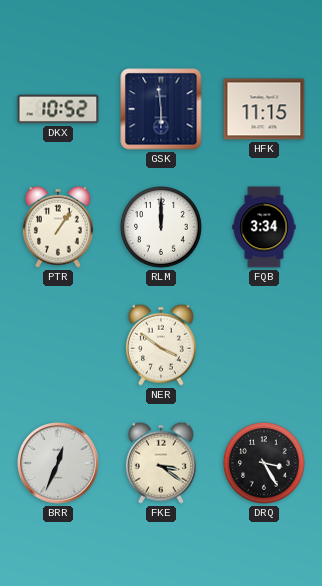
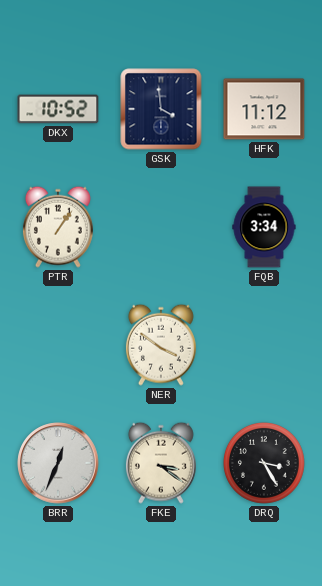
GSK: 5:59 -> 3:59
HFK: 11:15 -> 11:12
RLM: 12:00 -> none
